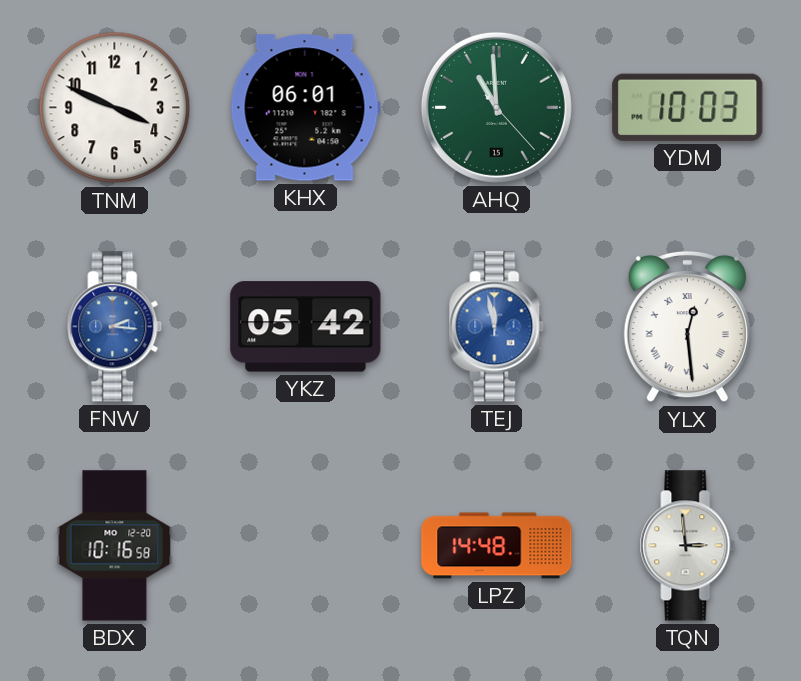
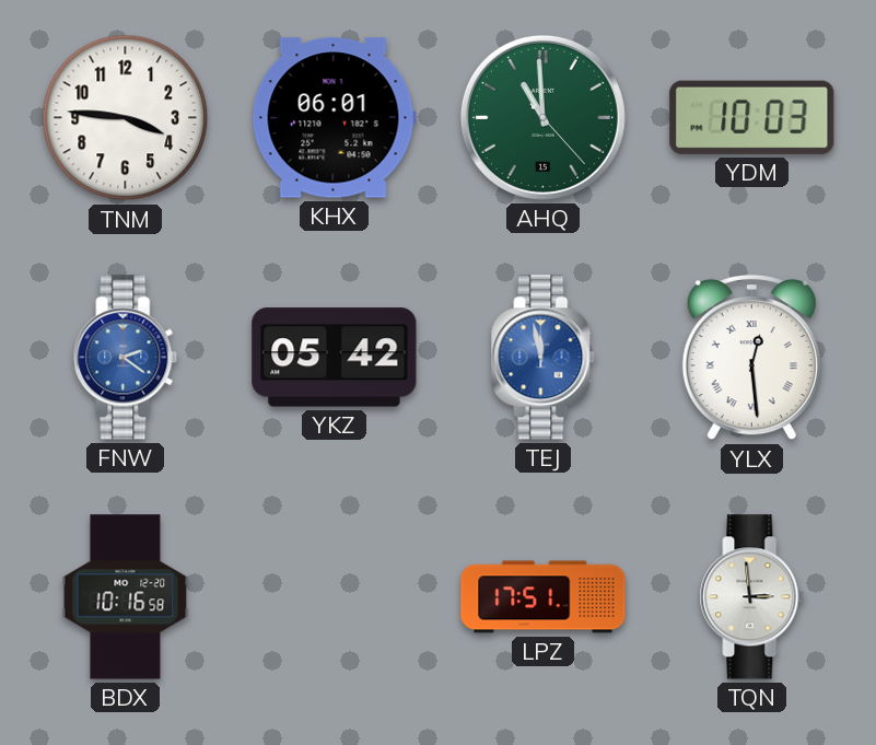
TNM: 3:49 -> 3:46
FNW: 2:16 -> 2:21
LPZ: 14:48 -> 17:51
